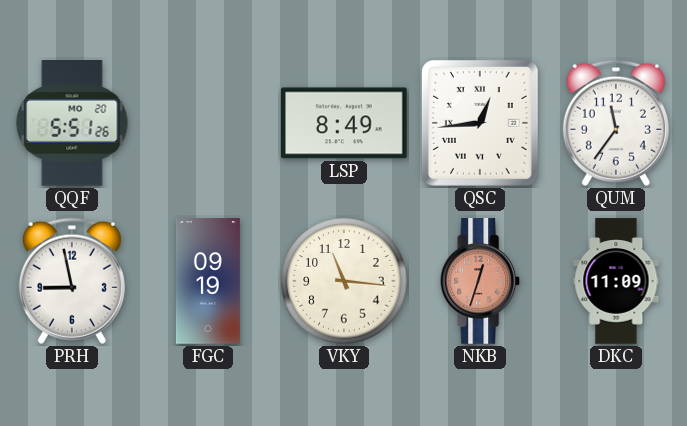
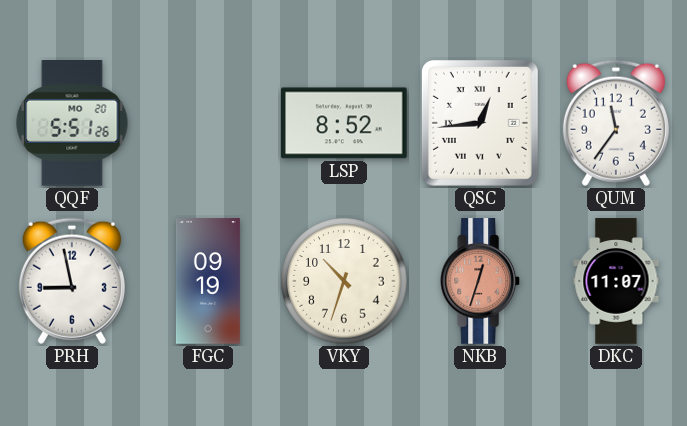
LSP: 8:49 -> 8:52
VKY: 11:16 -> 10:33
DKC: 11:09 -> 11:07
